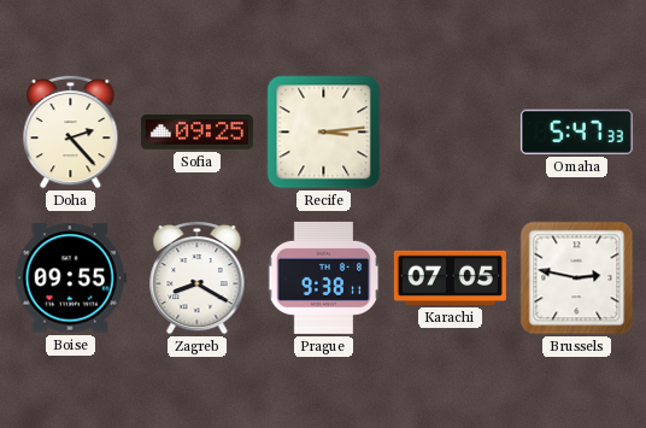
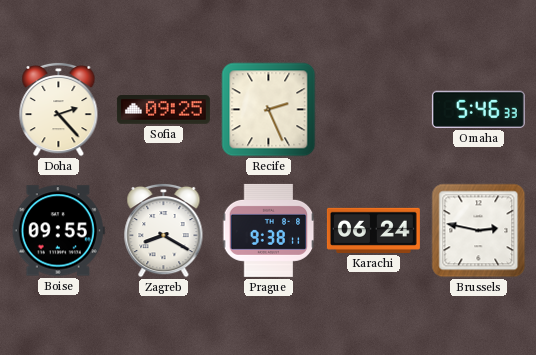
Recife: 3:14 -> 2:26
Omaha: 5:47 -> 5:46
Karachi: 07:05 -> 06:24
